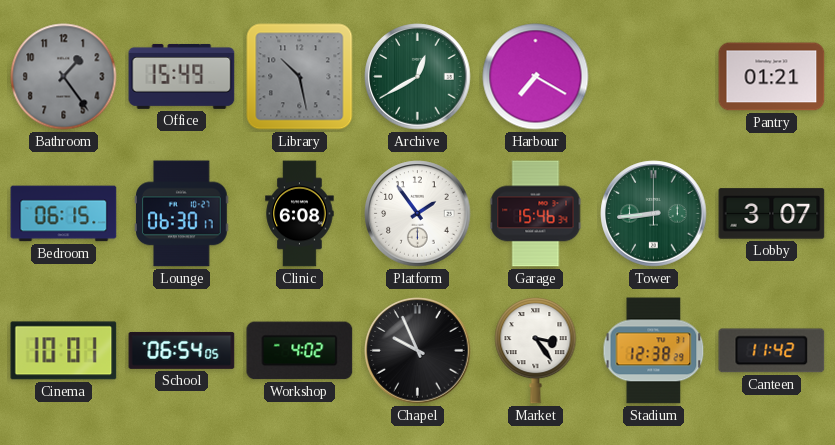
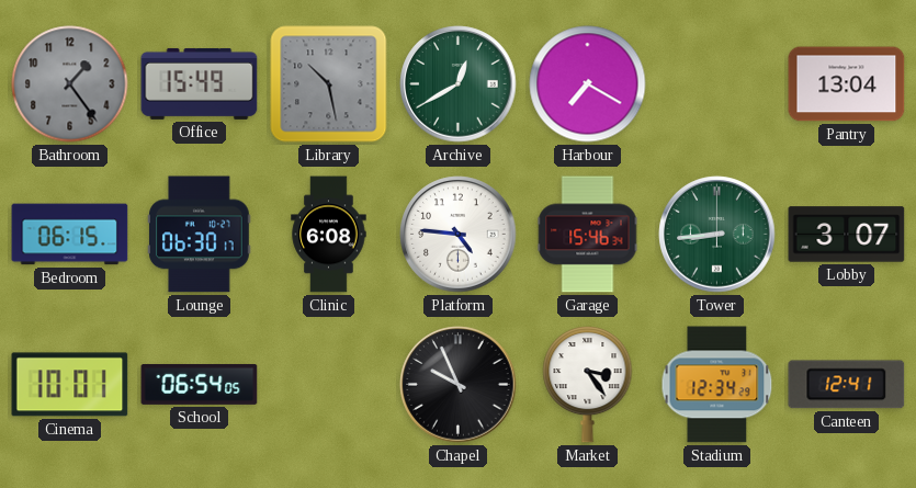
Pantry: 01:21 -> 13:04
Platform: 1:54 -> 4:46
Workshop: 4:02 -> none
Stadium: 12:38 -> 12:34
Canteen: 11:42 -> 12:41
